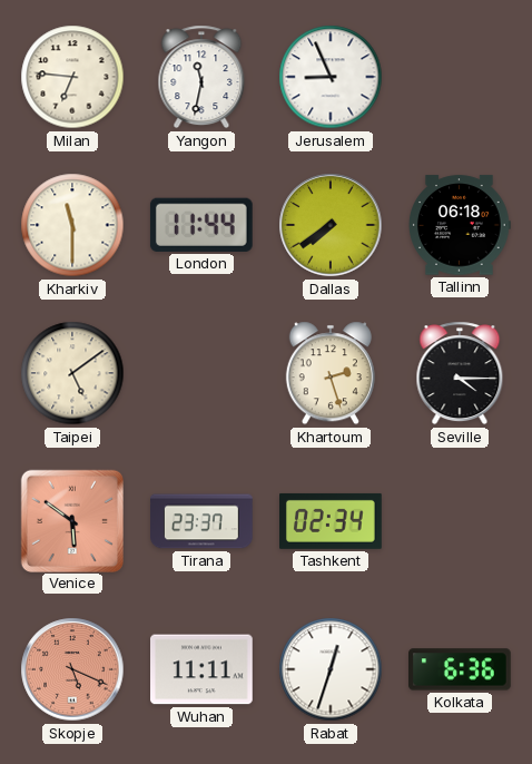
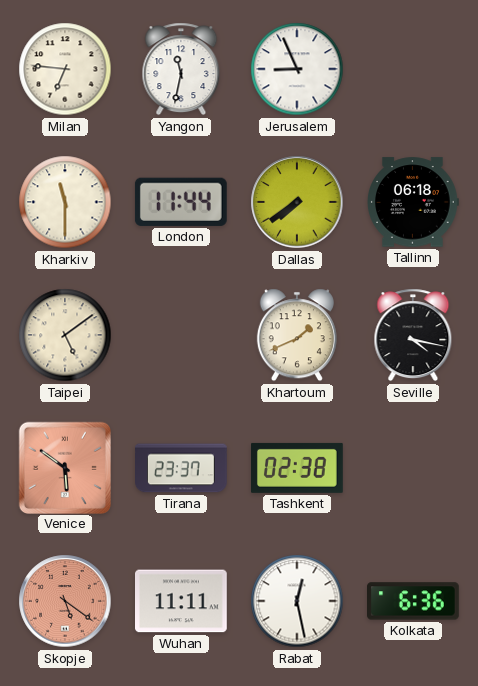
Khartoum: 2:27 -> 1:41
Seville: 4:15 -> 4:17
Tashkent: 02:34 -> 02:38
Skopje: 5:19 -> 5:21
Rabat: 12:33 -> 12:28
